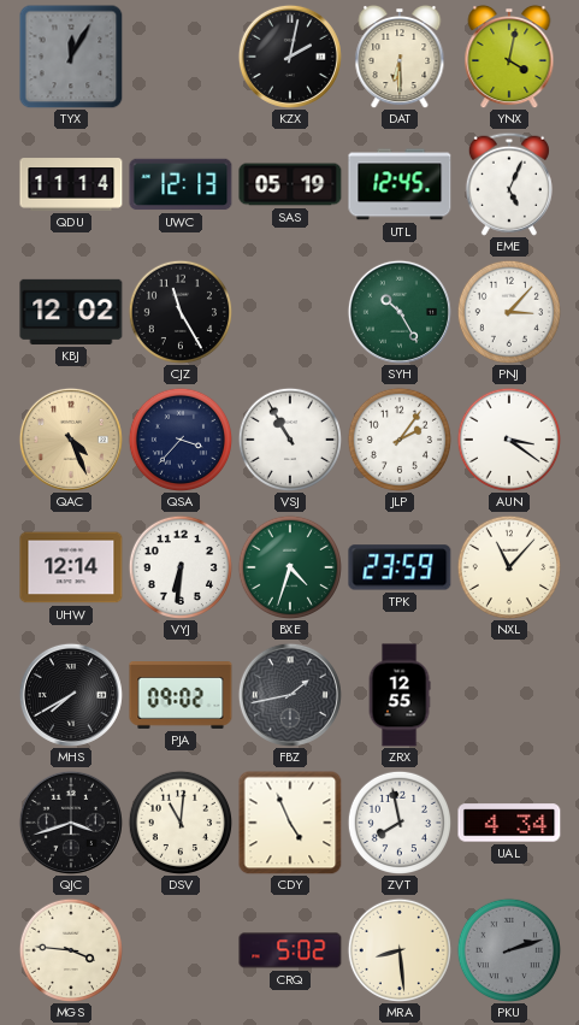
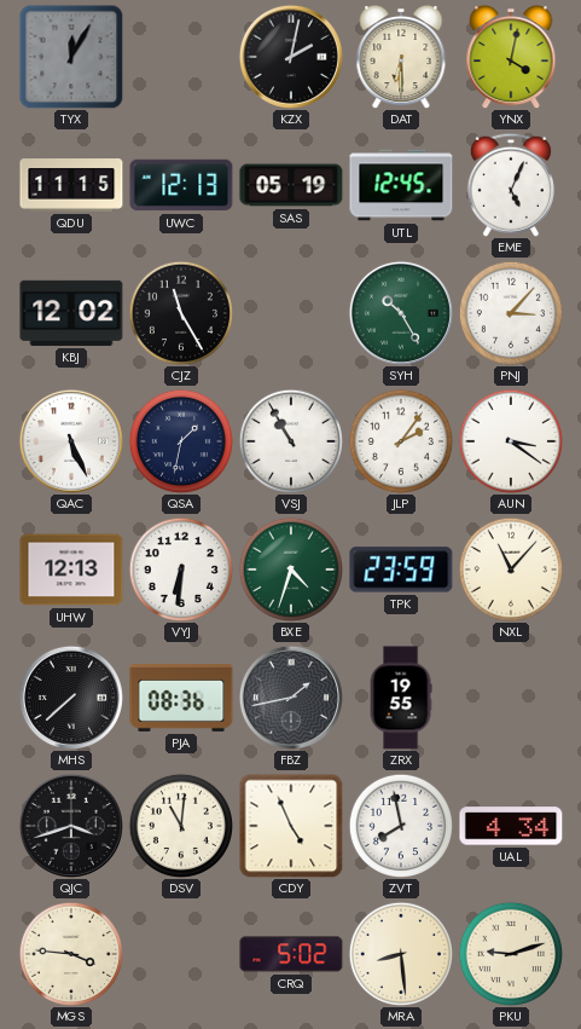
QDU: 11:14 -> 11:15
QAC: 4:26 -> 5:26
QAC dial: champagne -> white
QSA: 3:37 -> 1:32
UHW: 12:14 -> 12:13
MHS: 7:40 -> 7:38
PJA: 09:02 -> 08:36
ZRX: 12:55 -> 19:55
PKU: 2:12 -> 9:12
PKU dial: grey -> cream
